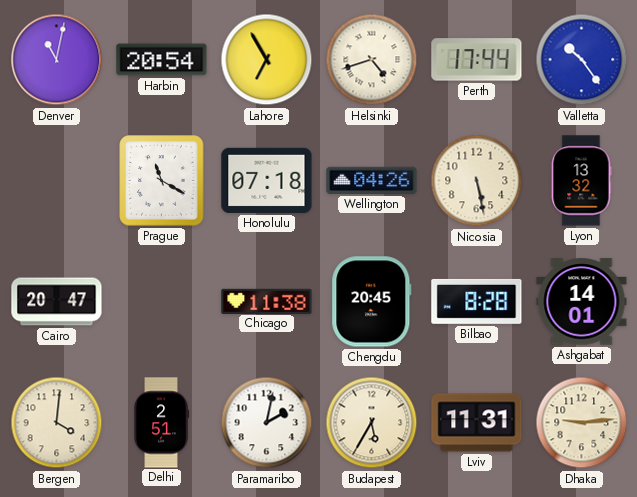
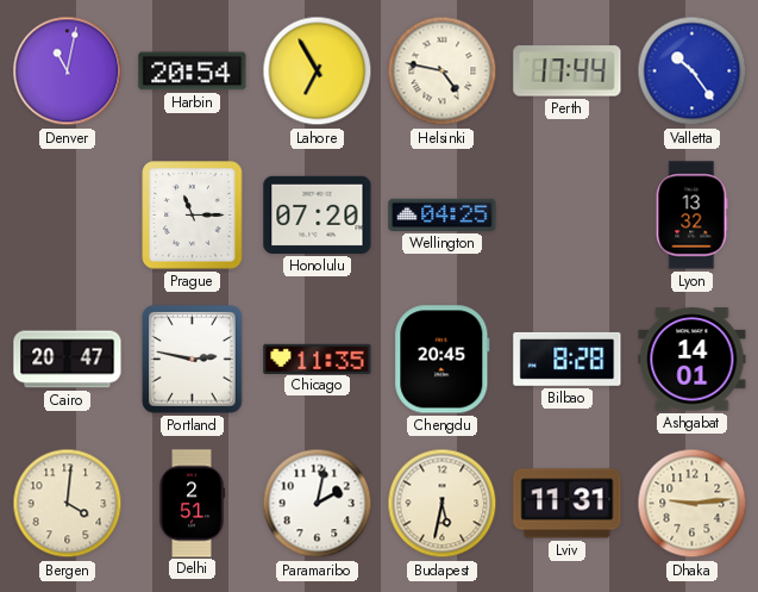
Helsinki: 4:42 -> 4:47
Prague: 11:20 -> 11:15
Honolulu: 07:18 -> 07:20
Wellington: 04:26 -> 04:25
Nicosia: 5:28 -> none
Portland: none -> 2:47
Chicago: 11:38 -> 11:35
Budapest: 5:35 -> 5:32
